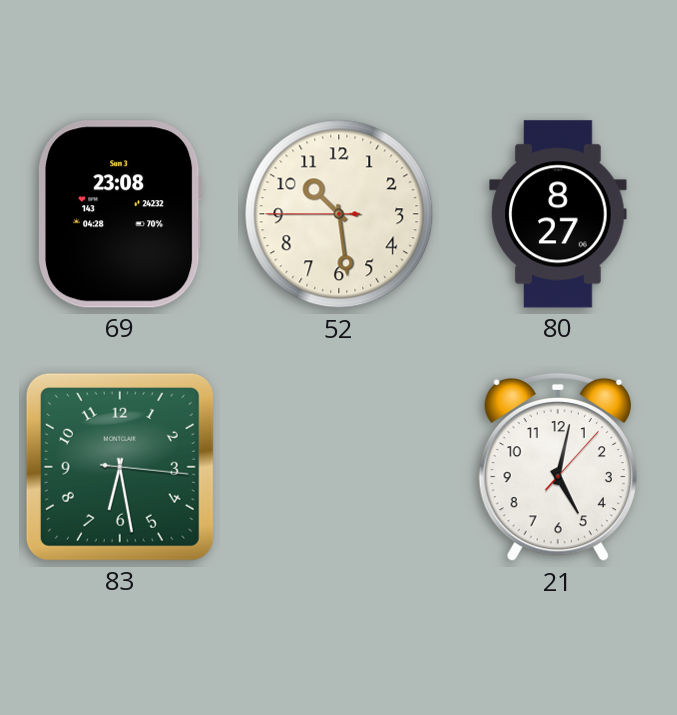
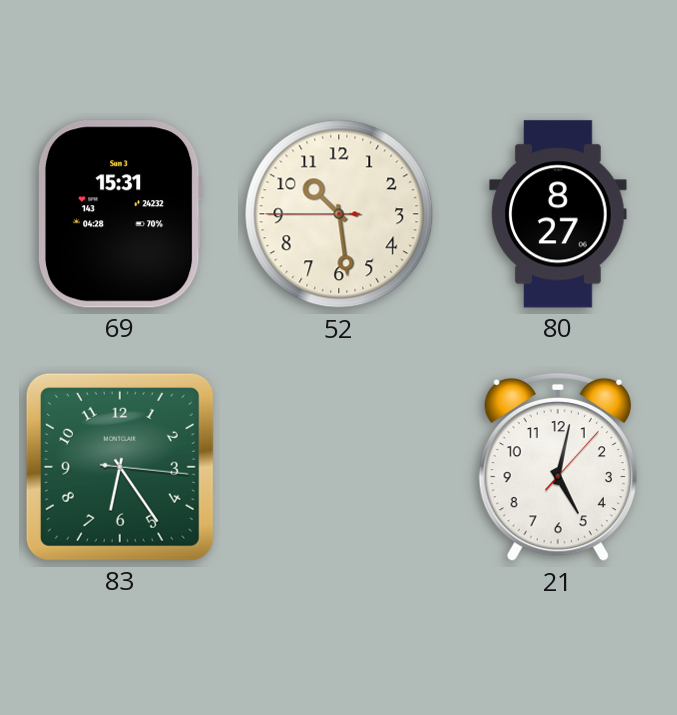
69: 23:08 -> 15:31
83: 6:28 -> 6:24
